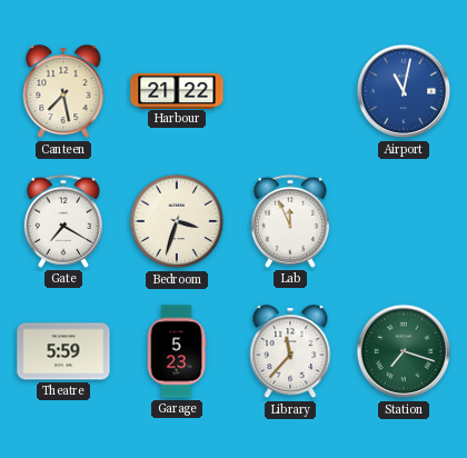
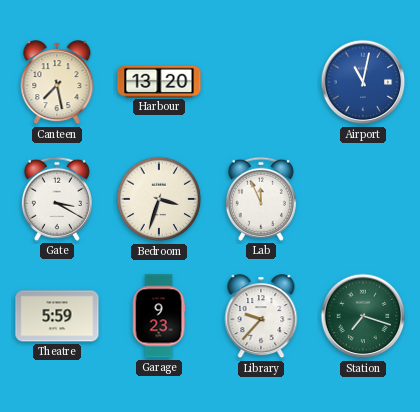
Harbour: 21:22 -> 13:20
Gate: 7:20 -> 3:20
Garage: 5:23 -> 9:23
Library: 11:37 -> 9:37
